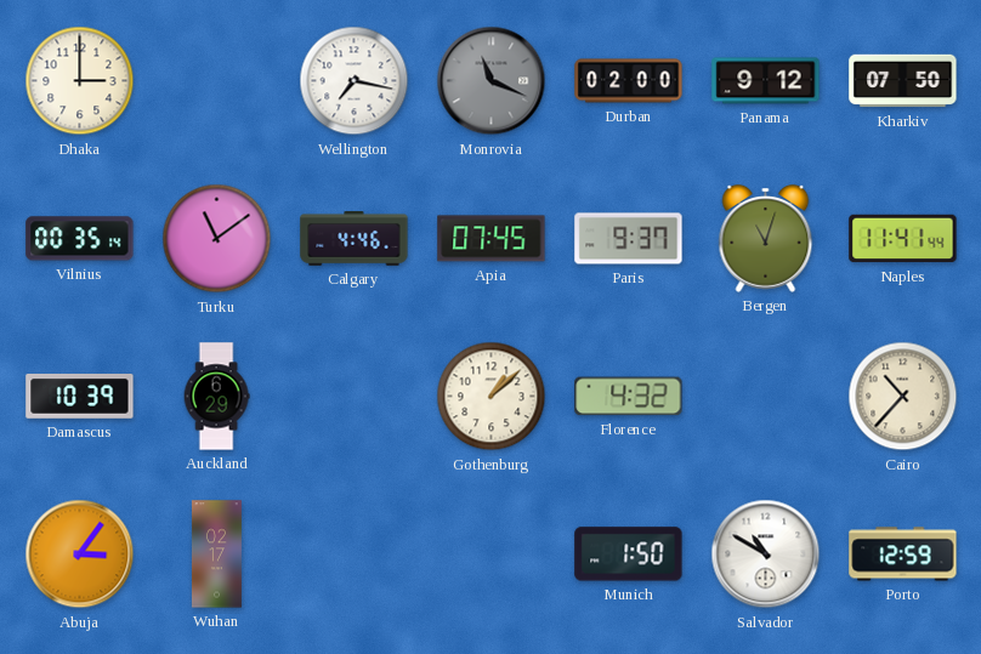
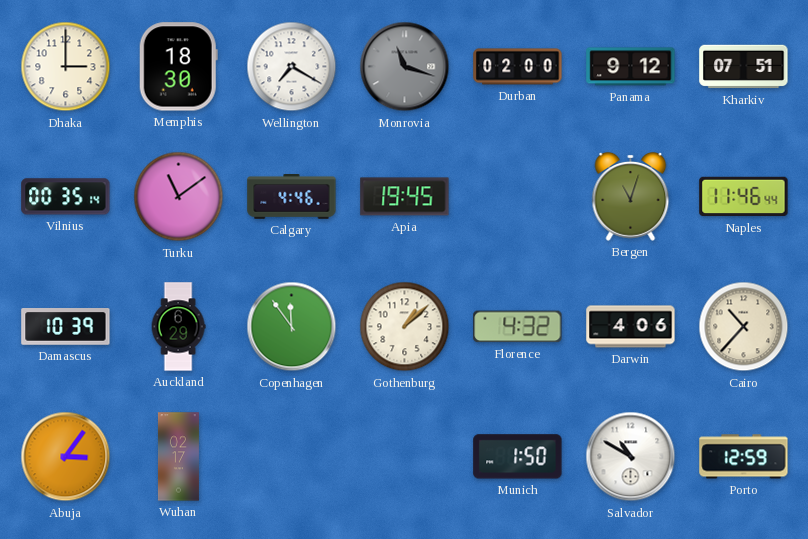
Memphis: none -> 18:30
Wellington: 7:17 -> 7:20
Monrovia: 11:19 -> 11:18
Kharkiv: 07:50 -> 07:51
Apia: 07:45 -> 19:45
Paris: 9:37 -> none
Naples: 11:41 -> 11:46
Copenhagen: none -> 11:54
Darwin: none -> 4:06
